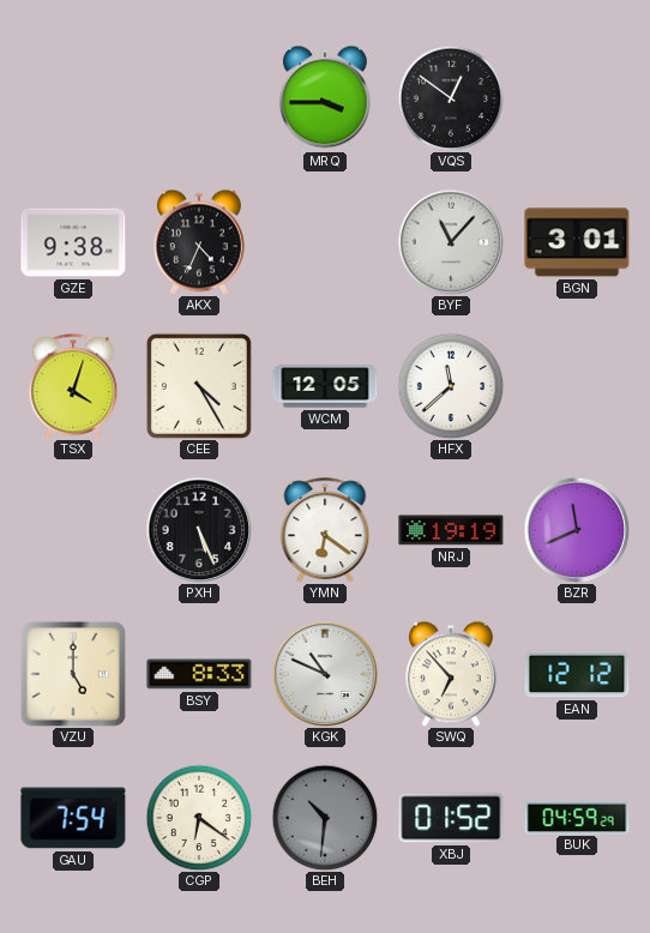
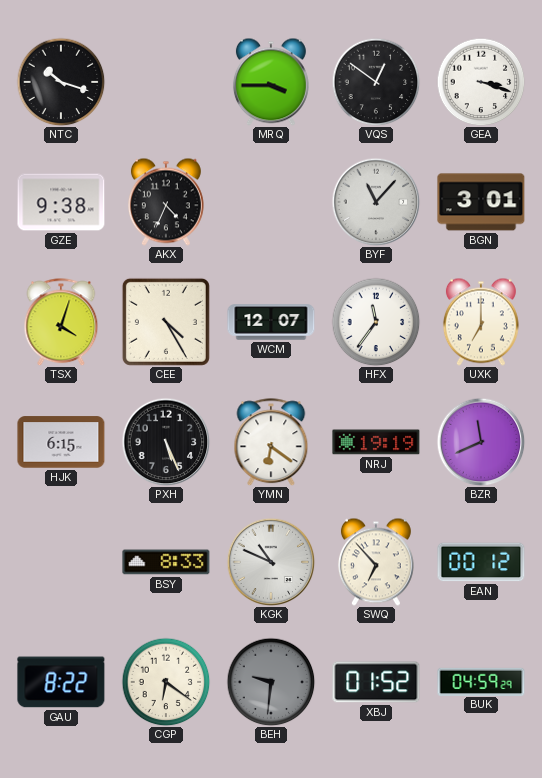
NTC: none -> 10:18
GEA: none -> 3:18
WCM: 12:05 -> 12:07
HFX: 11:38 -> 11:36
UXK: none -> 7:00
HJK: none -> 6:15
VZU: 5:00 -> none
EAN: 12:12 -> 00:12
GAU: 7:54 -> 8:22
BEH: 10:31 -> 9:31
